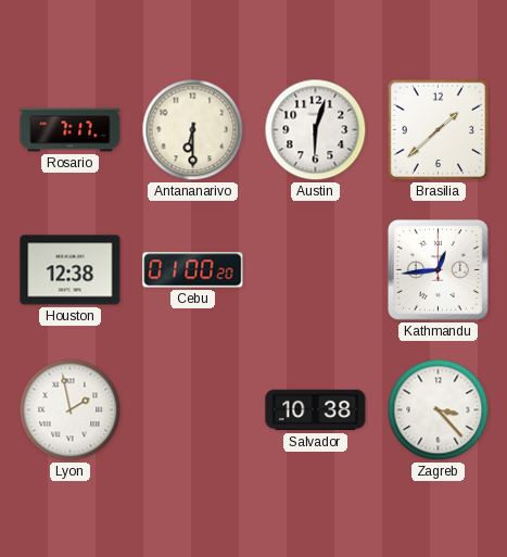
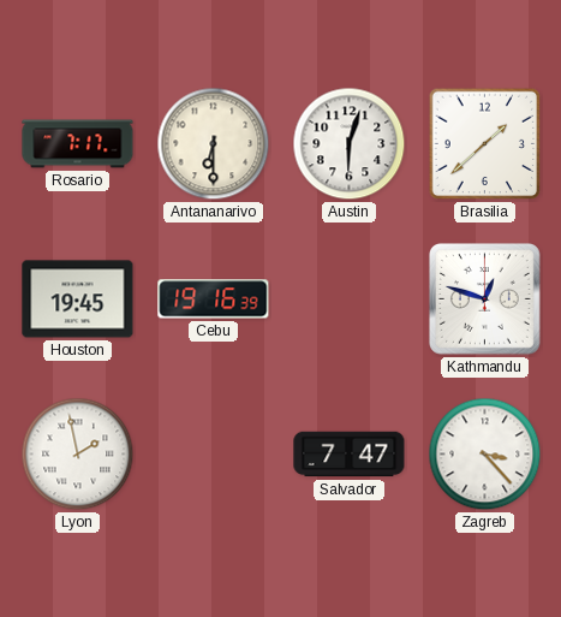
Houston: 12:38 -> 19:45
Cebu: 01:00 -> 19:16
Kathmandu: 12:44 -> 12:48
Salvador: 10:38 -> 7:47
